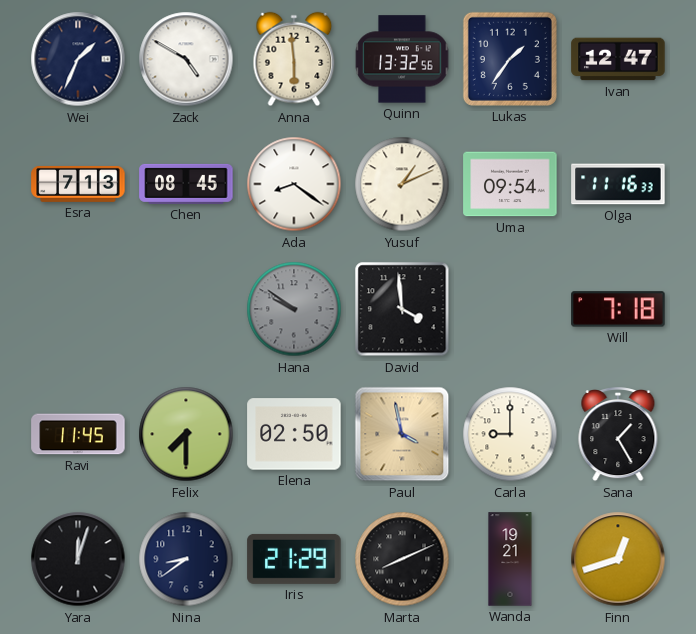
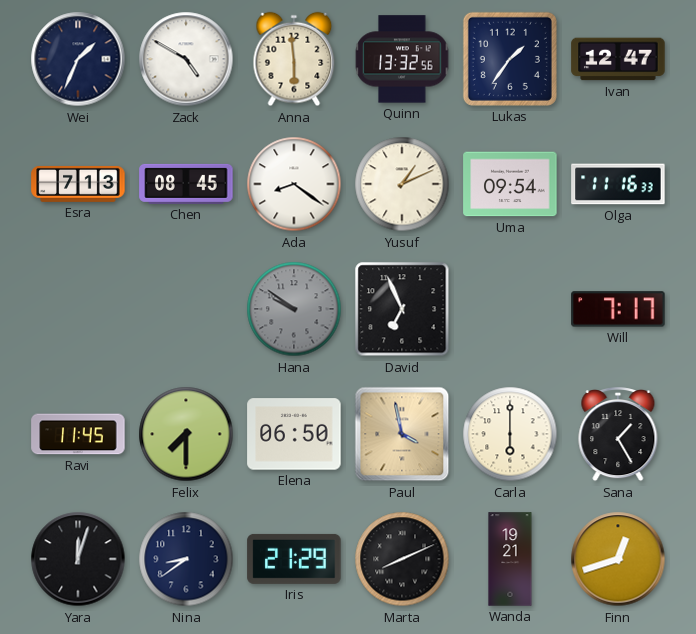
David: 3:59 -> 6:56
Will: 7:18 -> 7:17
Elena: 02:50 -> 06:50
Carla: 9:00 -> 6:00
